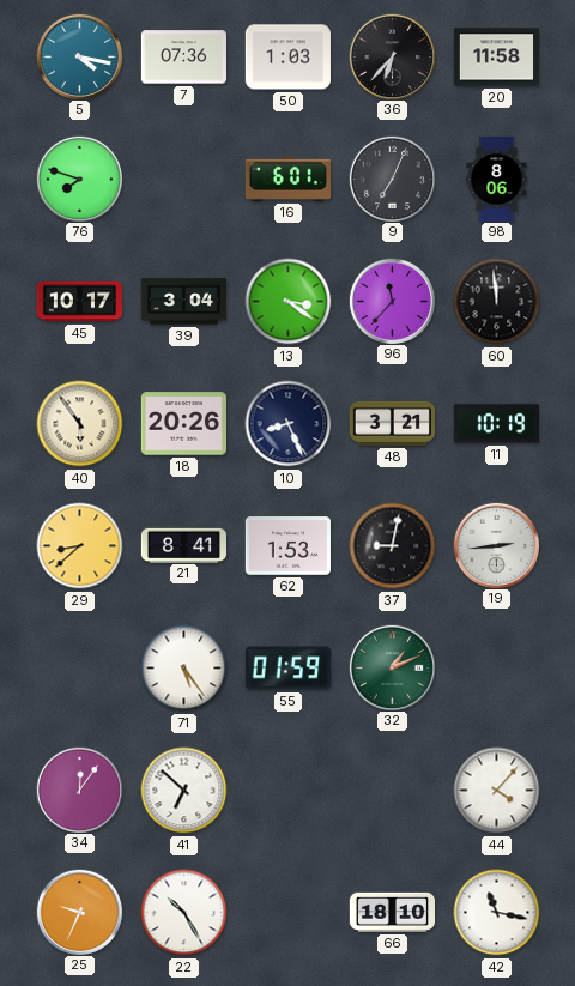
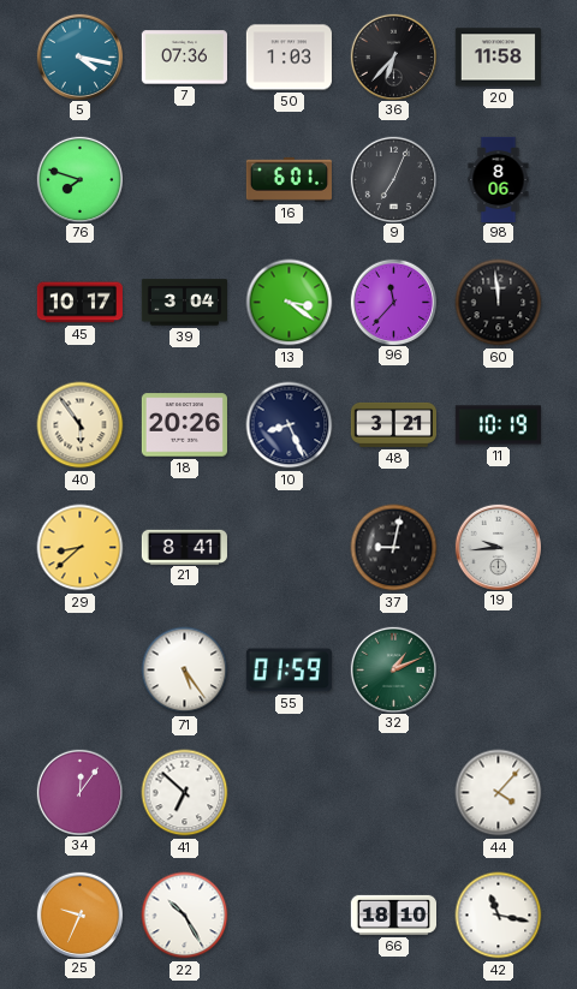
62: 1:53 -> none
19: 2:44 -> 9:44
